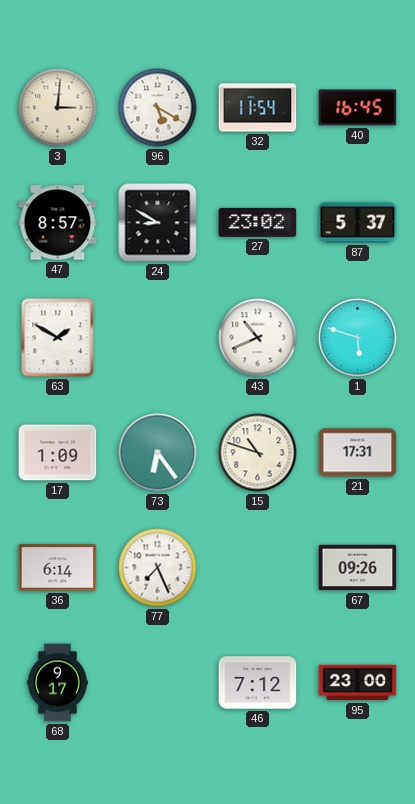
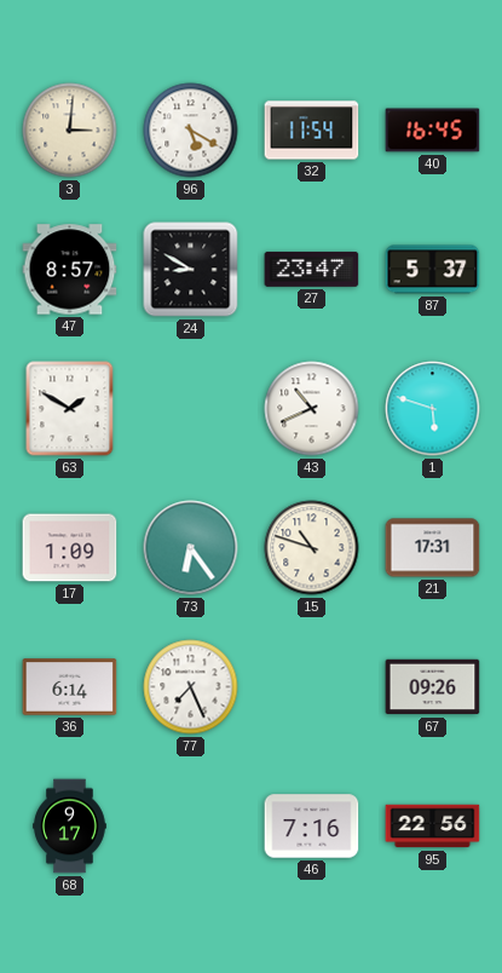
27: 23:02 -> 23:47
46: 7:12 -> 7:16
95: 23:00 -> 22:56
